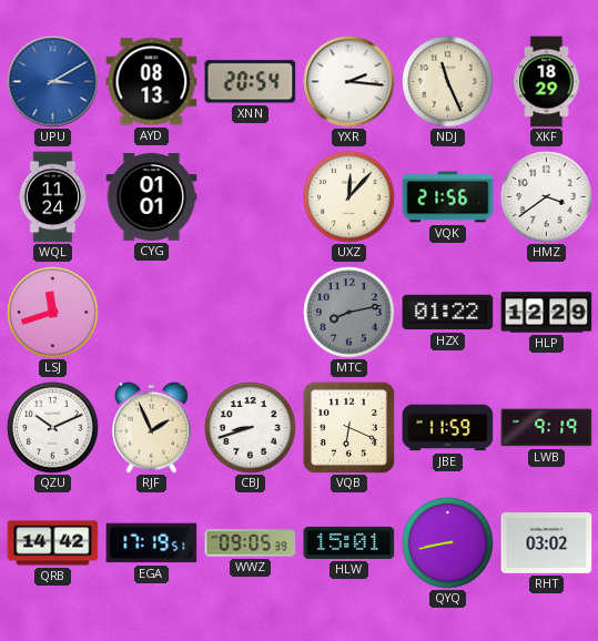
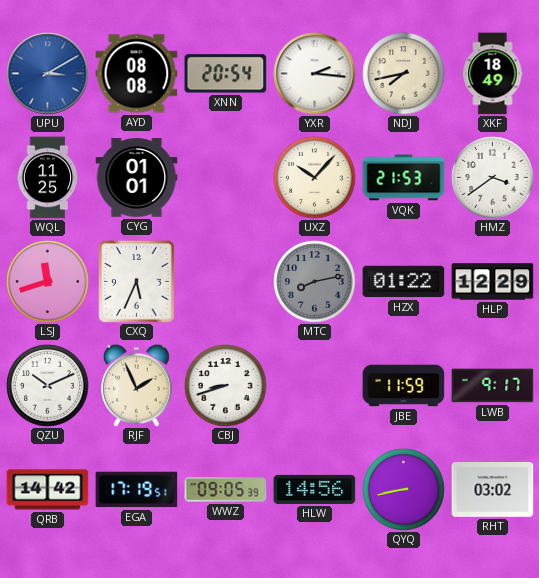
AYD: 08:13 -> 08:08
NDJ: 11:26 -> 7:43
XKF: 18:29 -> 18:49
WQL: 11:24 -> 11:25
UXZ: 12:07 -> 10:07
VQK: 21:56 -> 21:53
CXQ: none -> 5:34
VQB: 6:19 -> none
LWB: 9:19 -> 9:17
HLW: 15:01 -> 14:56
